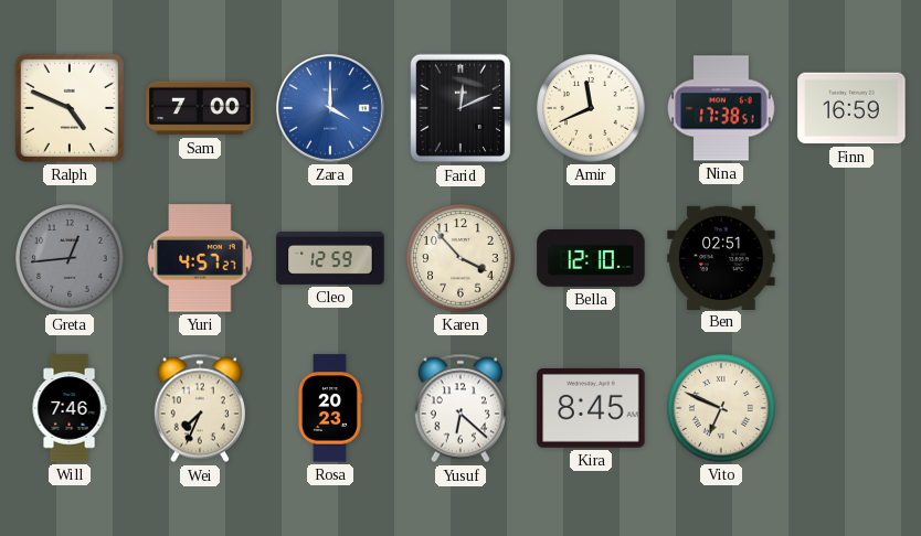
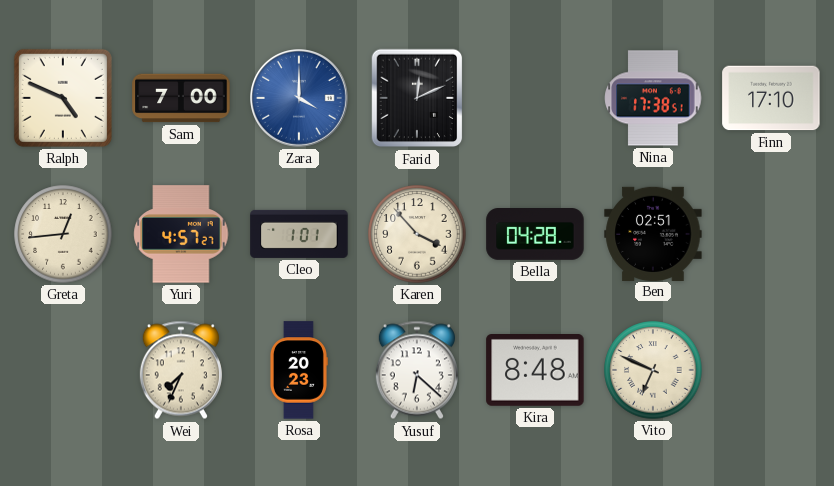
Amir: 11:41 -> none
Finn: 16:59 -> 17:10
Greta dial: grey -> cream
Cleo: 12:59 -> 1:01
Bella: 12:10 -> 04:28
Will: 7:46 -> none
Kira: 8:45 -> 8:48
